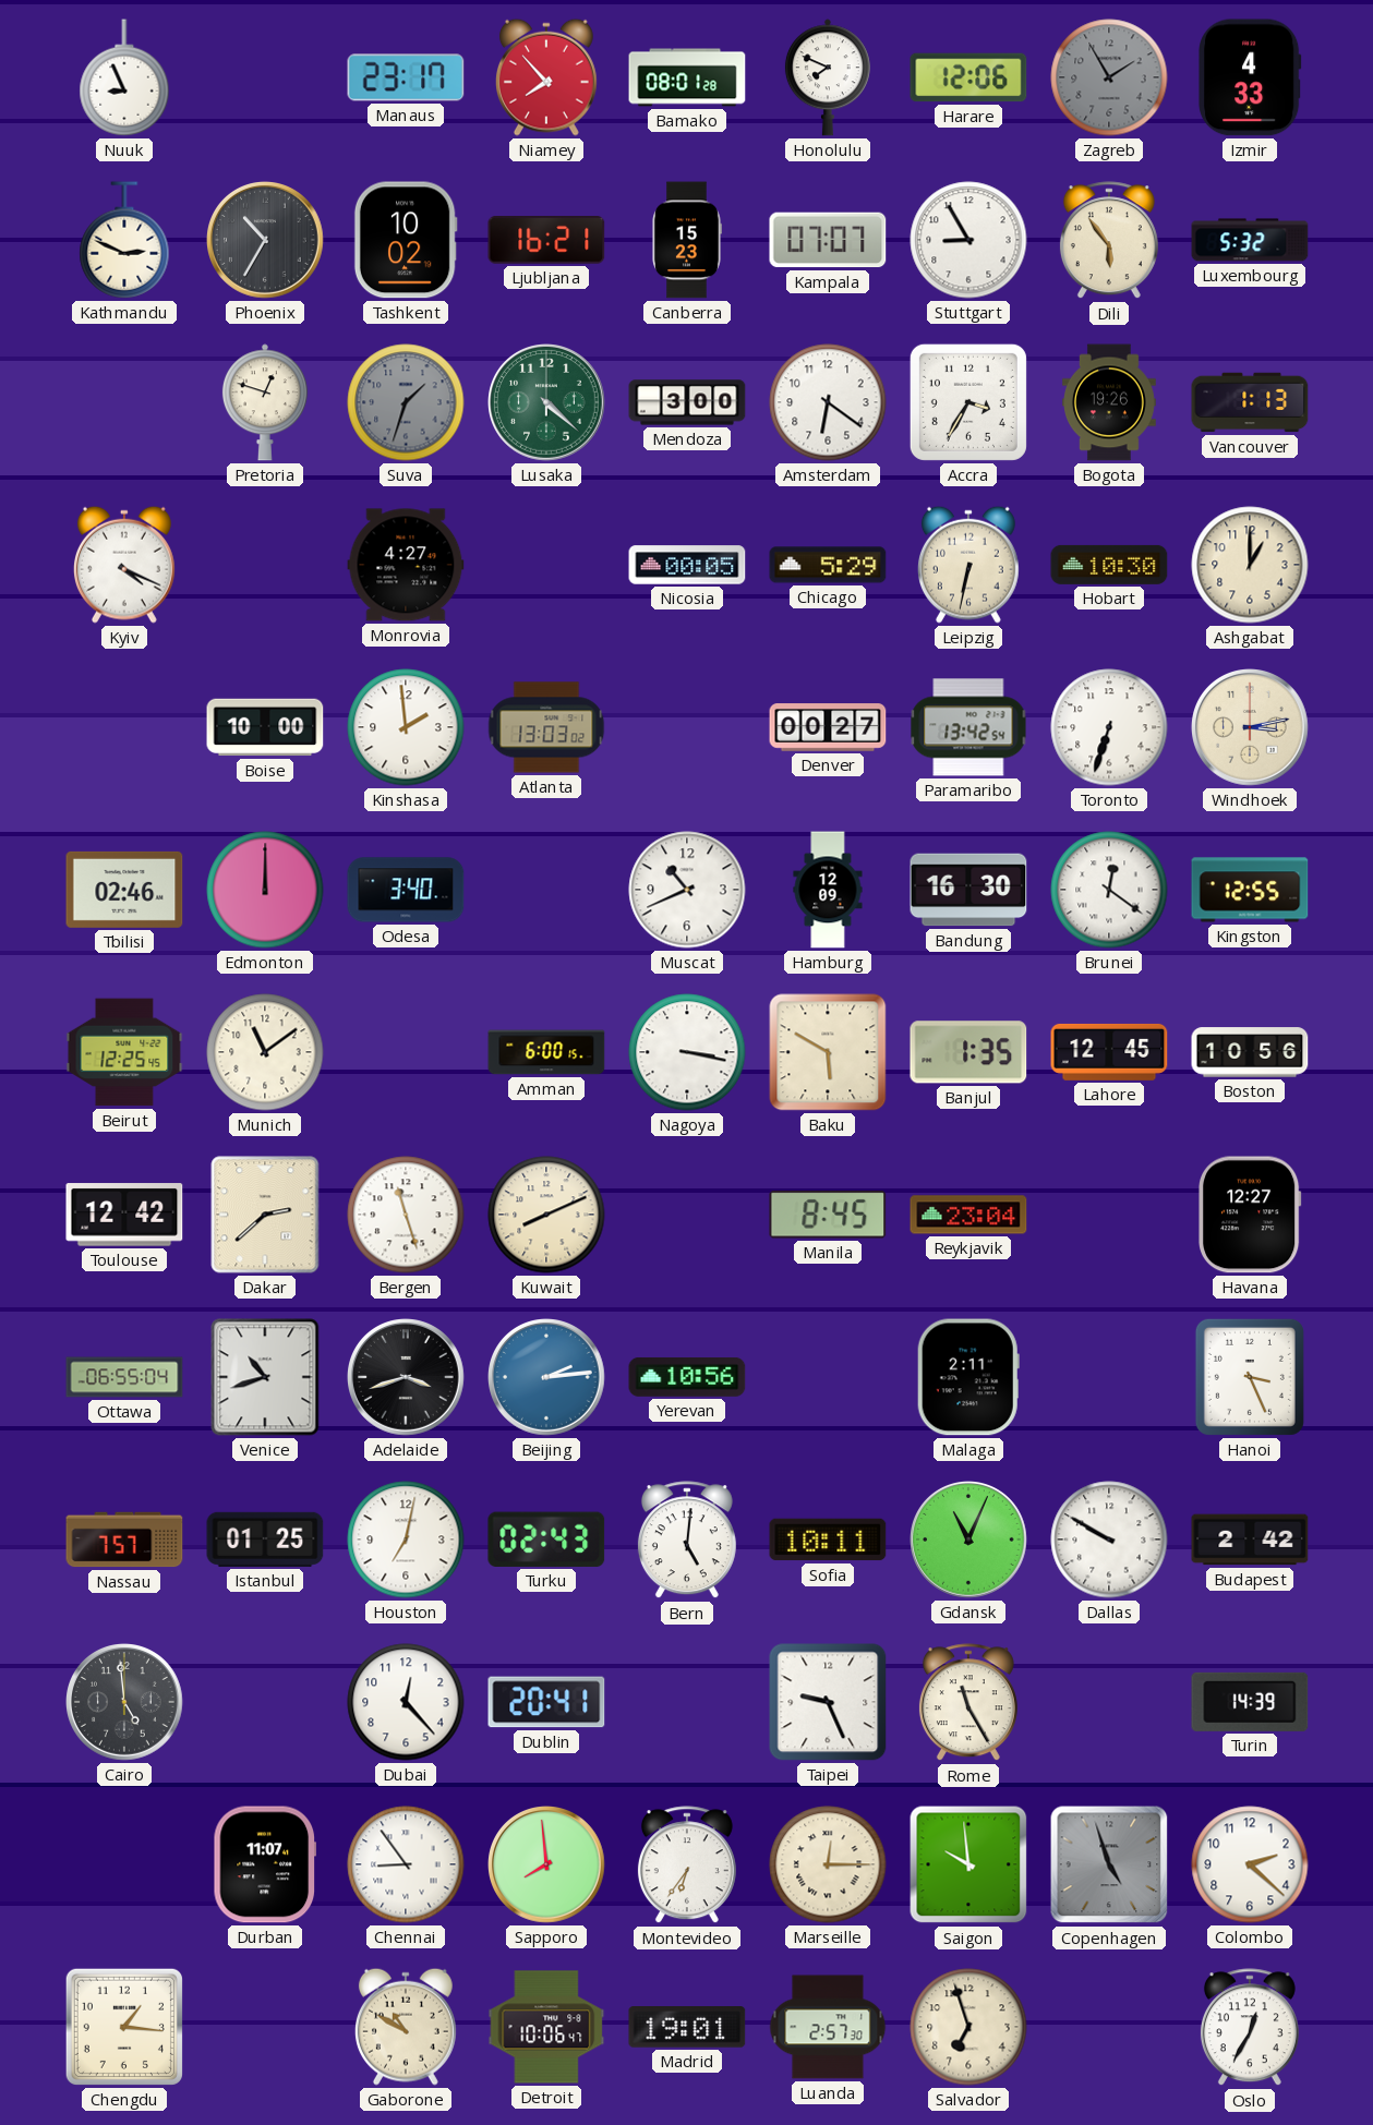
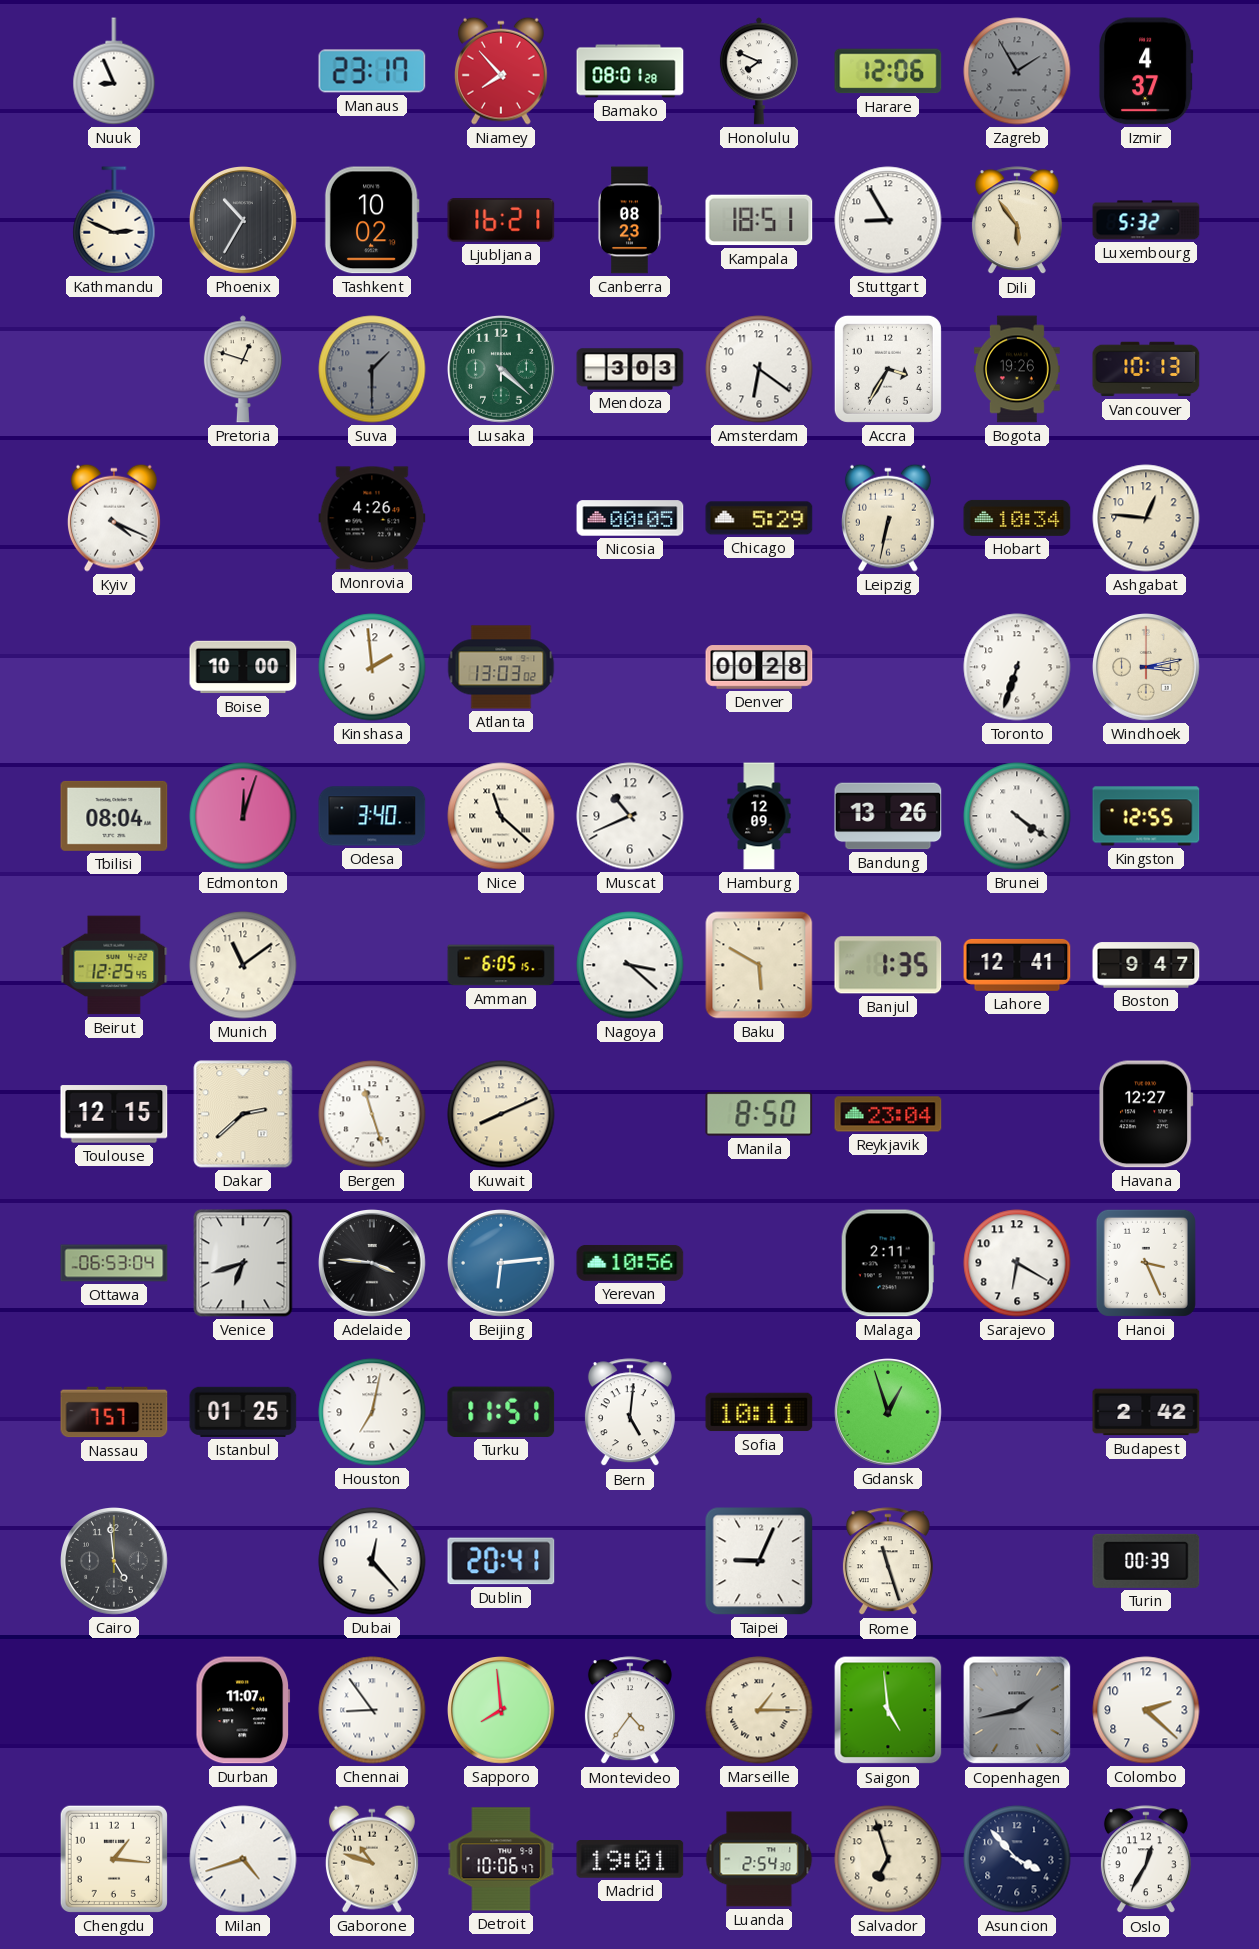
Izmir: 4:33 -> 4:37
Canberra: 15:23 -> 08:23
Kampala: 07:07 -> 18:51
Suva: 1:33 -> 1:30
Mendoza: 3:00 -> 3:03
Vancouver: 1:13 -> 10:13
Monrovia: 4:27 -> 4:26
Hobart: 10:30 -> 10:34
Ashgabat: 1:00 -> 12:46
Denver: 00:27 -> 00:28
Paramaribo: 13:42 -> none
Tbilisi: 02:46 -> 08:04
Edmonton: 12:00 -> 12:03
Nice: none -> 11:22
Bandung: 16:30 -> 13:26
Brunei: 12:21 -> 4:21
Amman: 6:00 -> 6:05
Nagoya: 3:17 -> 3:22
Lahore: 12:45 -> 12:41
Boston: 10:56 -> 9:47
Toulouse: 12:42 -> 12:15
Manila: 8:45 -> 8:50
Ottawa: 06:55 -> 06:53
Venice: 10:42 -> 6:42
Adelaide: 3:42 -> 3:46
Beijing: 2:14 -> 6:14
Sarajevo: none -> 6:20
Turku: 02:43 -> 11:51
Gdansk: 11:04 -> 12:57
Dallas: 9:50 -> none
Taipei: 9:26 -> 9:04
Rome: 11:25 -> 11:27
Turin: 14:39 -> 00:39
Montevideo: 6:36 -> 4:36
Marseille: 12:15 -> 1:15
Saigon: 9:59 -> 4:59
Copenhagen: 4:57 -> 1:43
Milan: none -> 4:42
Gaborone: 10:50 -> 10:48
Luanda: 2:57 -> 2:54
Asuncion: none -> 3:53
